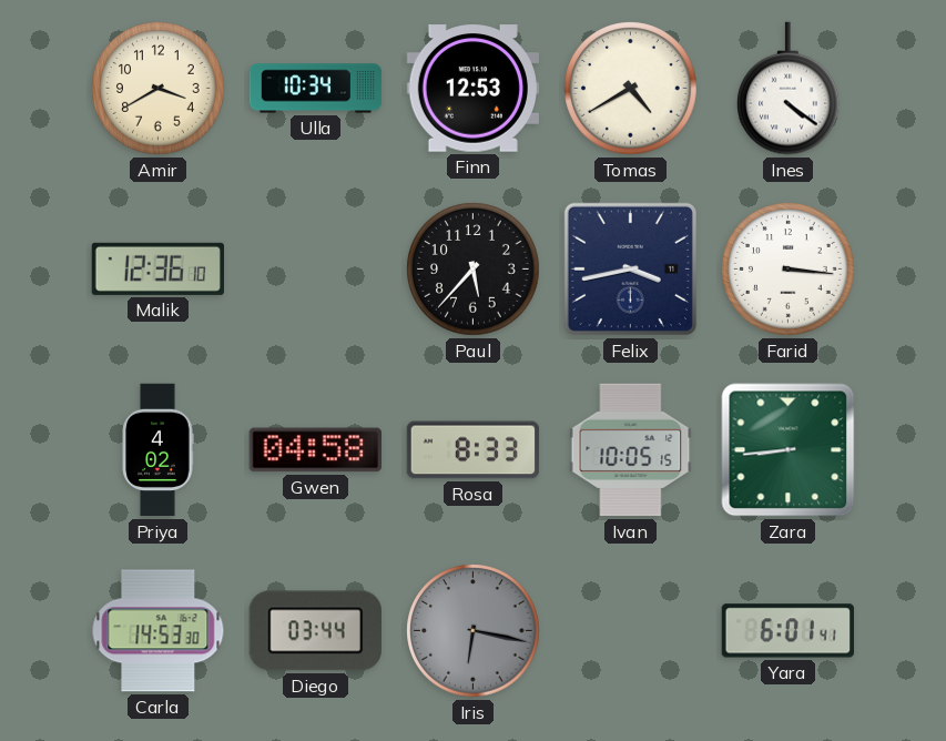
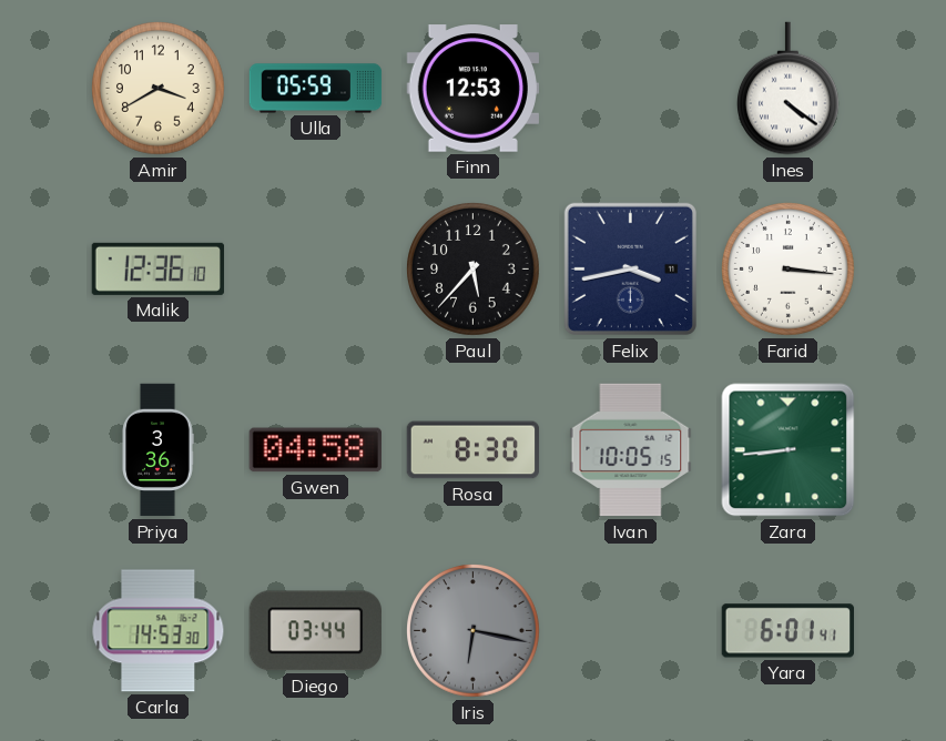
Ulla: 10:34 -> 05:59
Tomas: 4:40 -> none
Priya: 4:02 -> 3:36
Rosa: 8:33 -> 8:30
